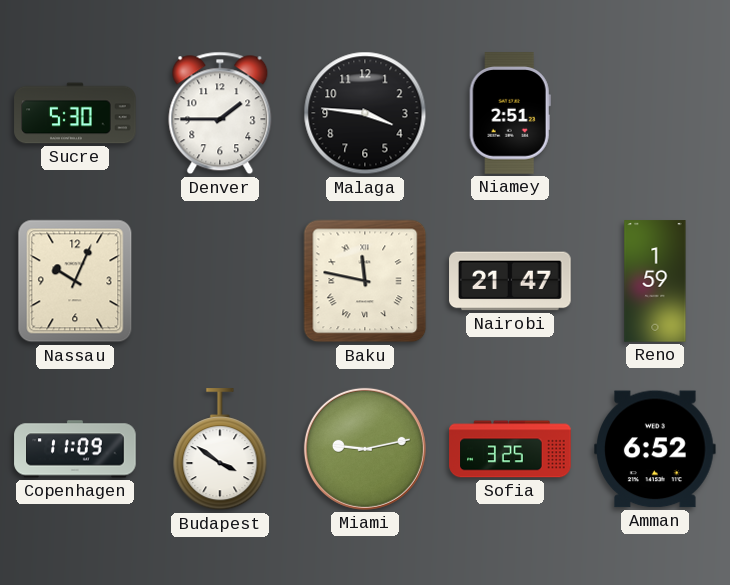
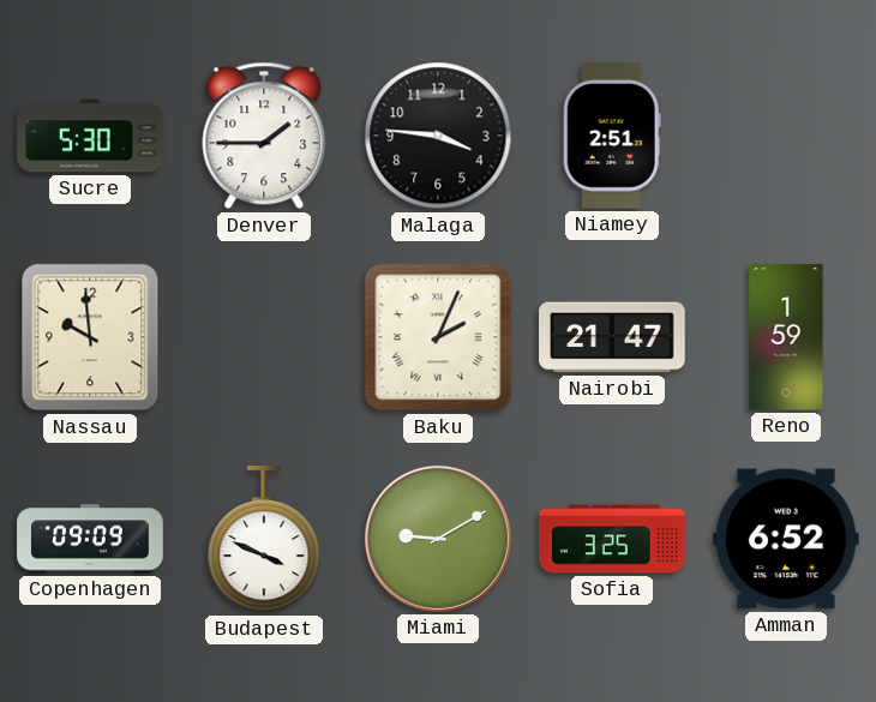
Nassau: 10:04 -> 9:59
Baku: 11:47 -> 2:04
Copenhagen: 11:09 -> 09:09
Budapest: 3:51 -> 3:49
Miami: 9:13 -> 9:10
